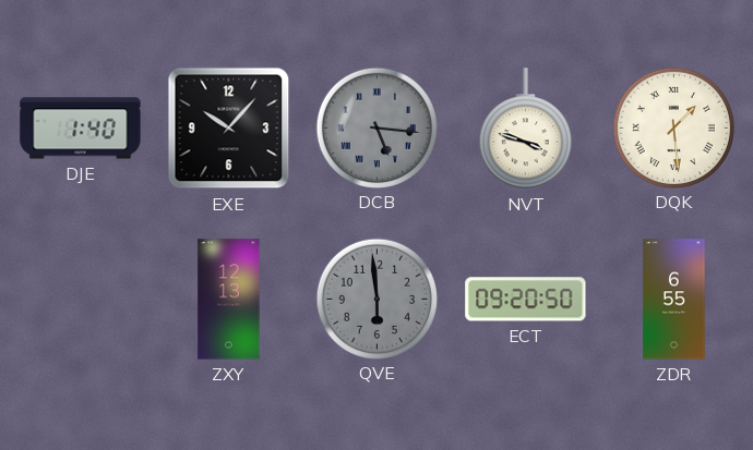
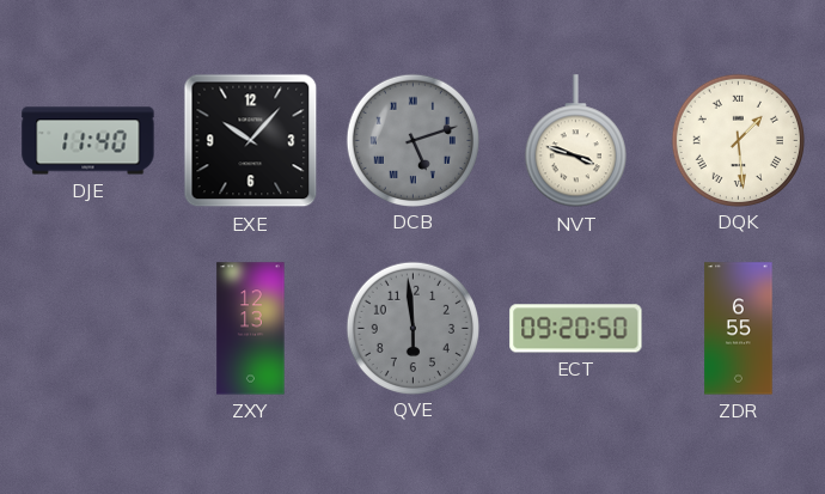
DJE: 1:40 -> 11:40
DCB: 5:16 -> 5:12
